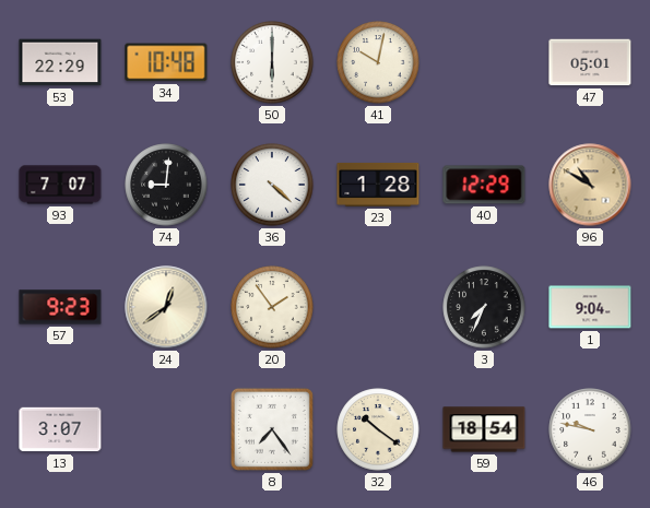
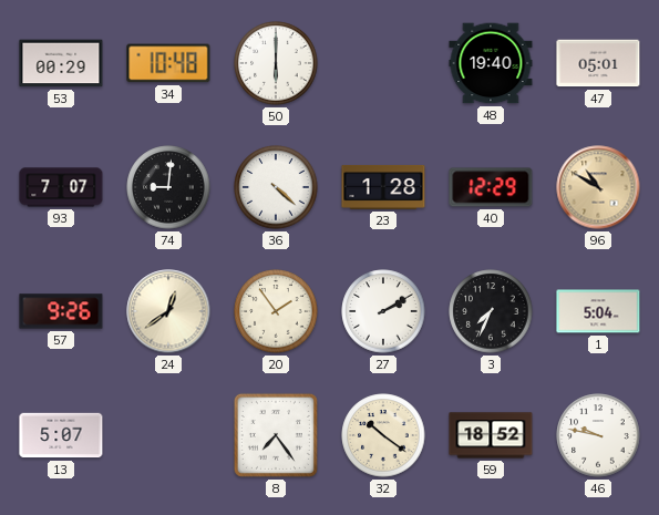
53: 22:29 -> 00:29
41: 10:02 -> none
48: none -> 19:40
57: 9:23 -> 9:26
27: none -> 2:10
1: 9:04 -> 5:04
13: 3:07 -> 5:07
59: 18:54 -> 18:52
